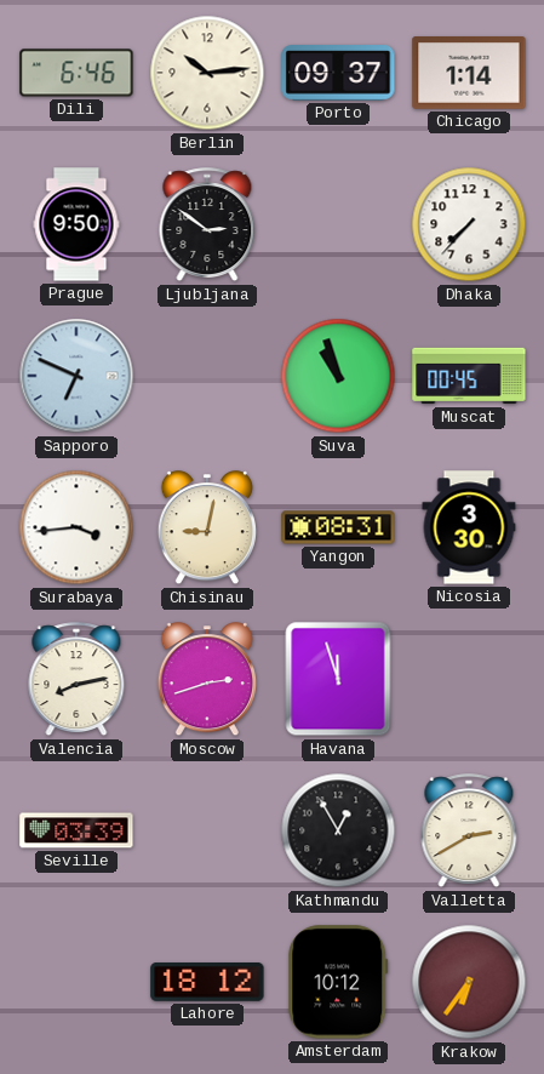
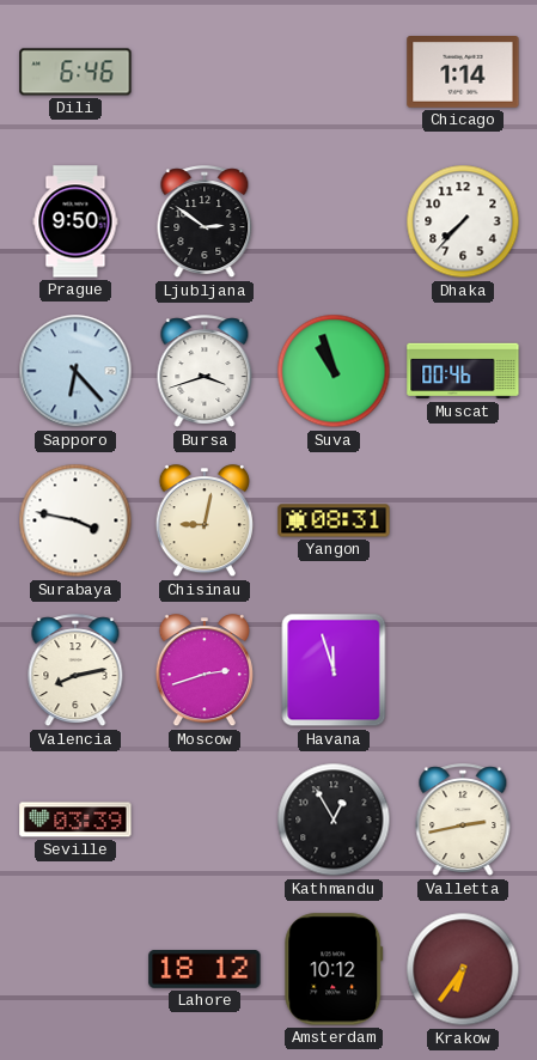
Berlin: 10:14 -> none
Porto: 09:37 -> none
Sapporo: 6:49 -> 6:23
Bursa: none -> 3:42
Muscat: 00:45 -> 00:46
Surabaya: 3:44 -> 3:47
Nicosia: 3:30 -> none
Valletta: 2:40 -> 2:43
